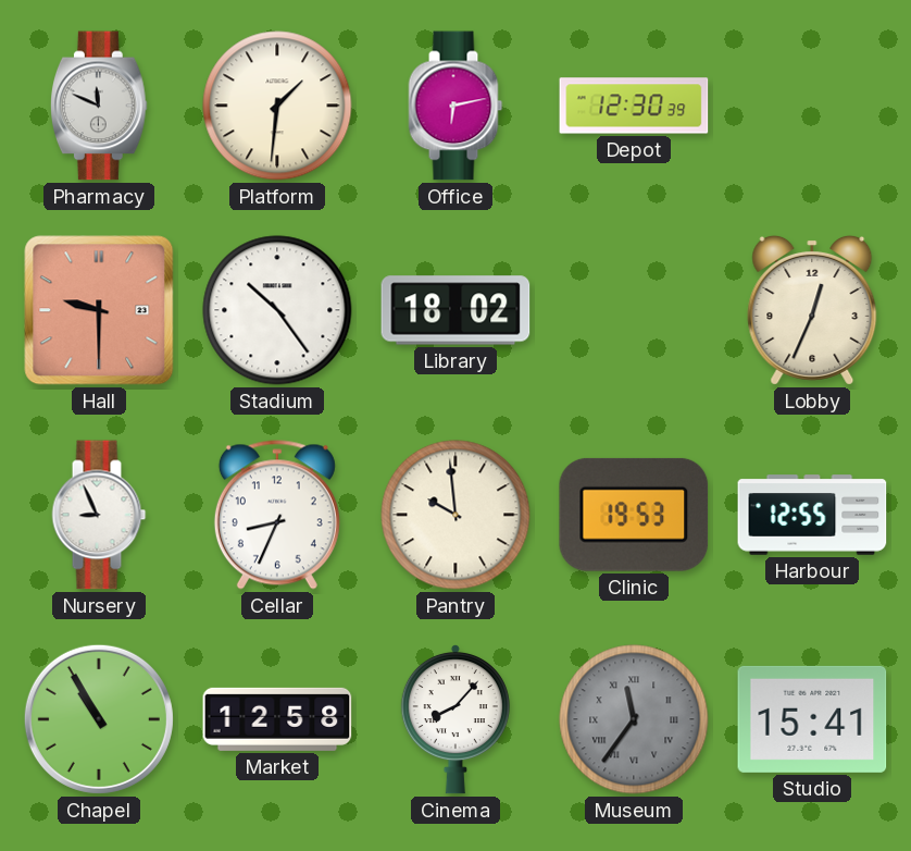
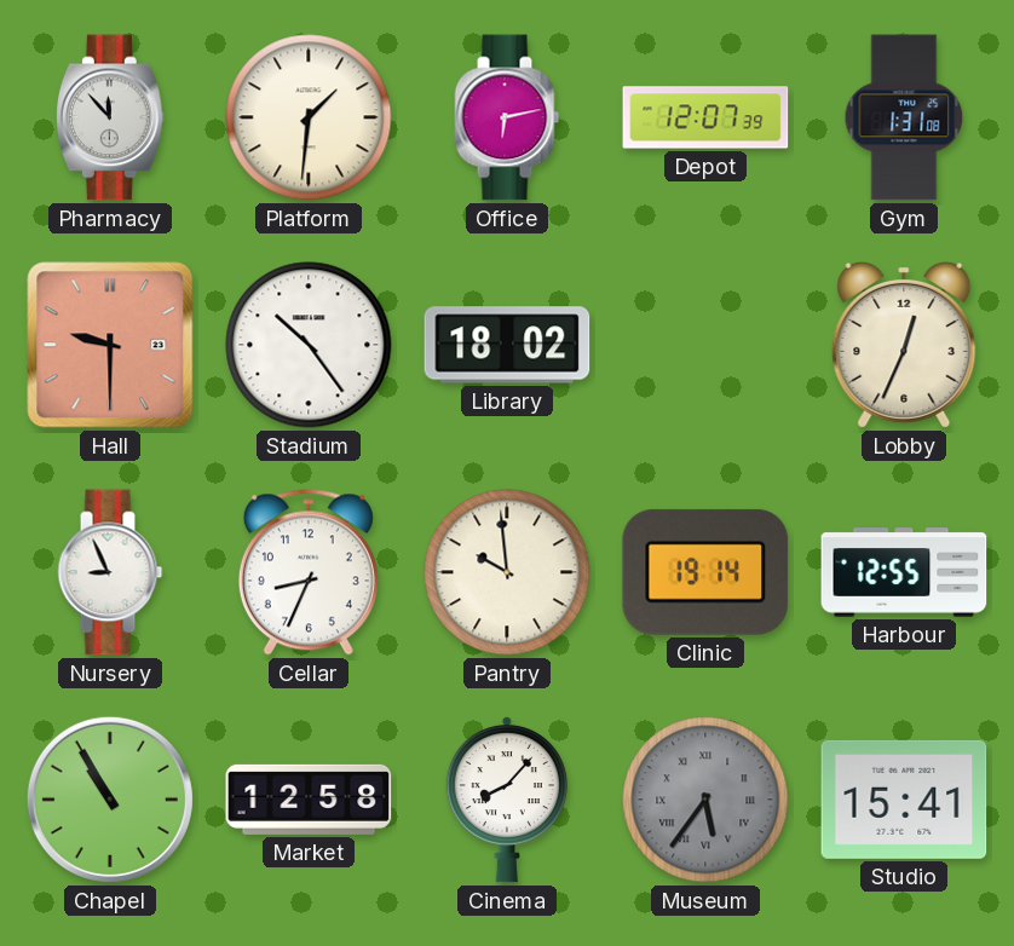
Pharmacy: 11:49 -> 11:53
Depot: 12:30 -> 12:07
Gym: none -> 1:31
Clinic: 19:53 -> 19:14
Museum: 11:36 -> 5:36
